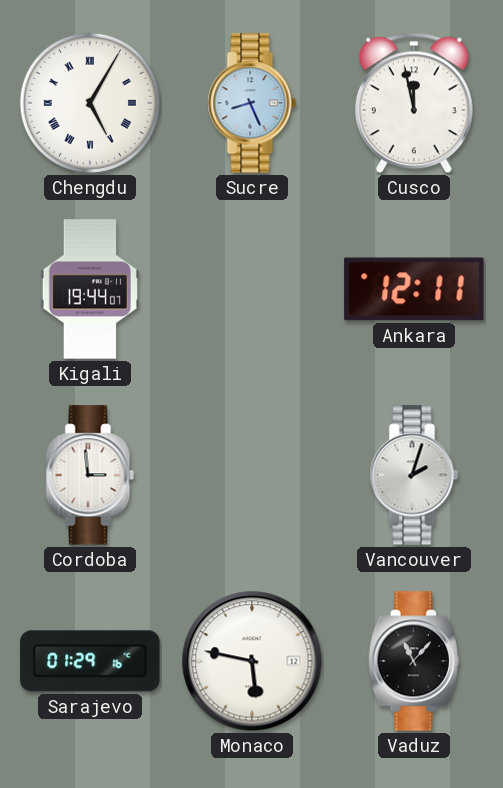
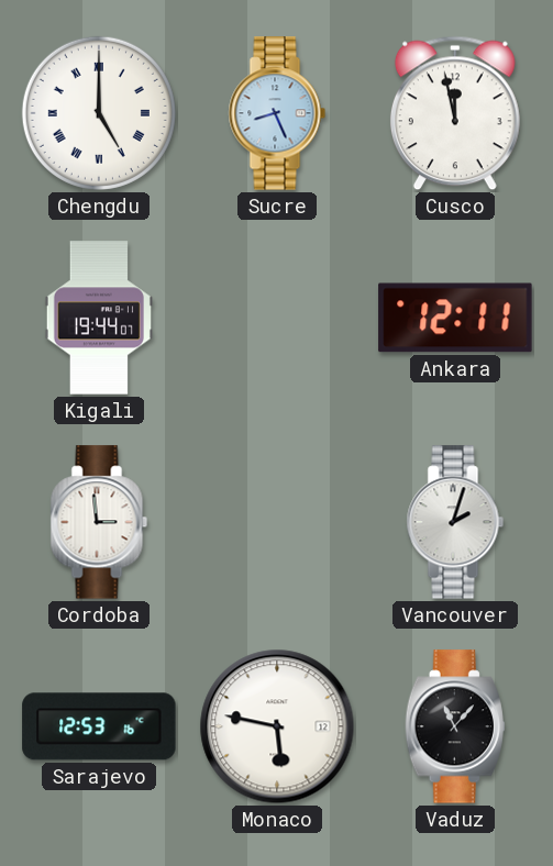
Chengdu: 5:05 -> 5:00
Sarajevo: 01:29 -> 12:53
